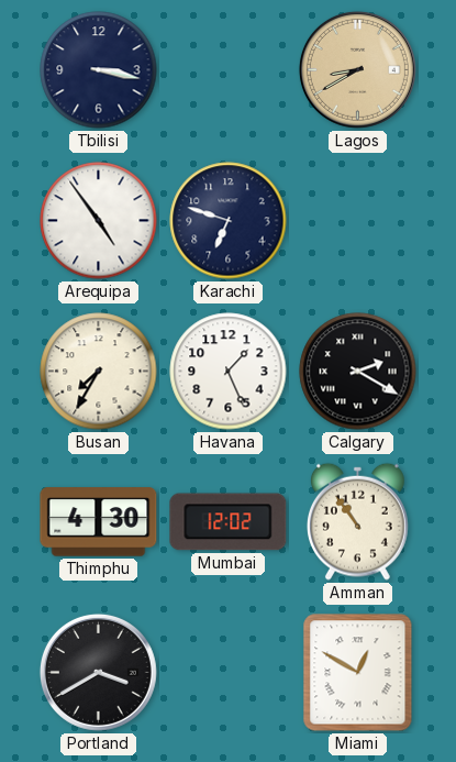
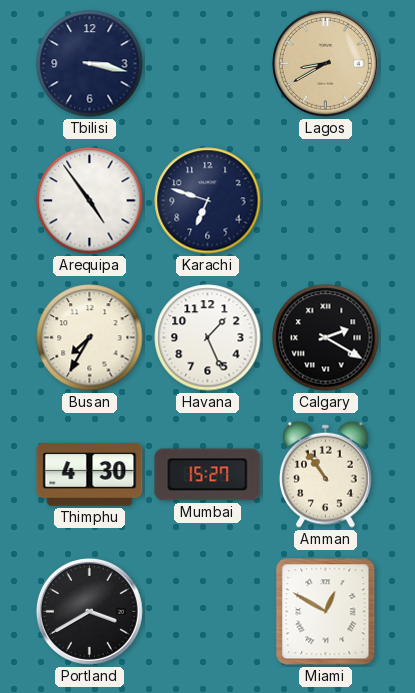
Mumbai: 12:02 -> 15:27
